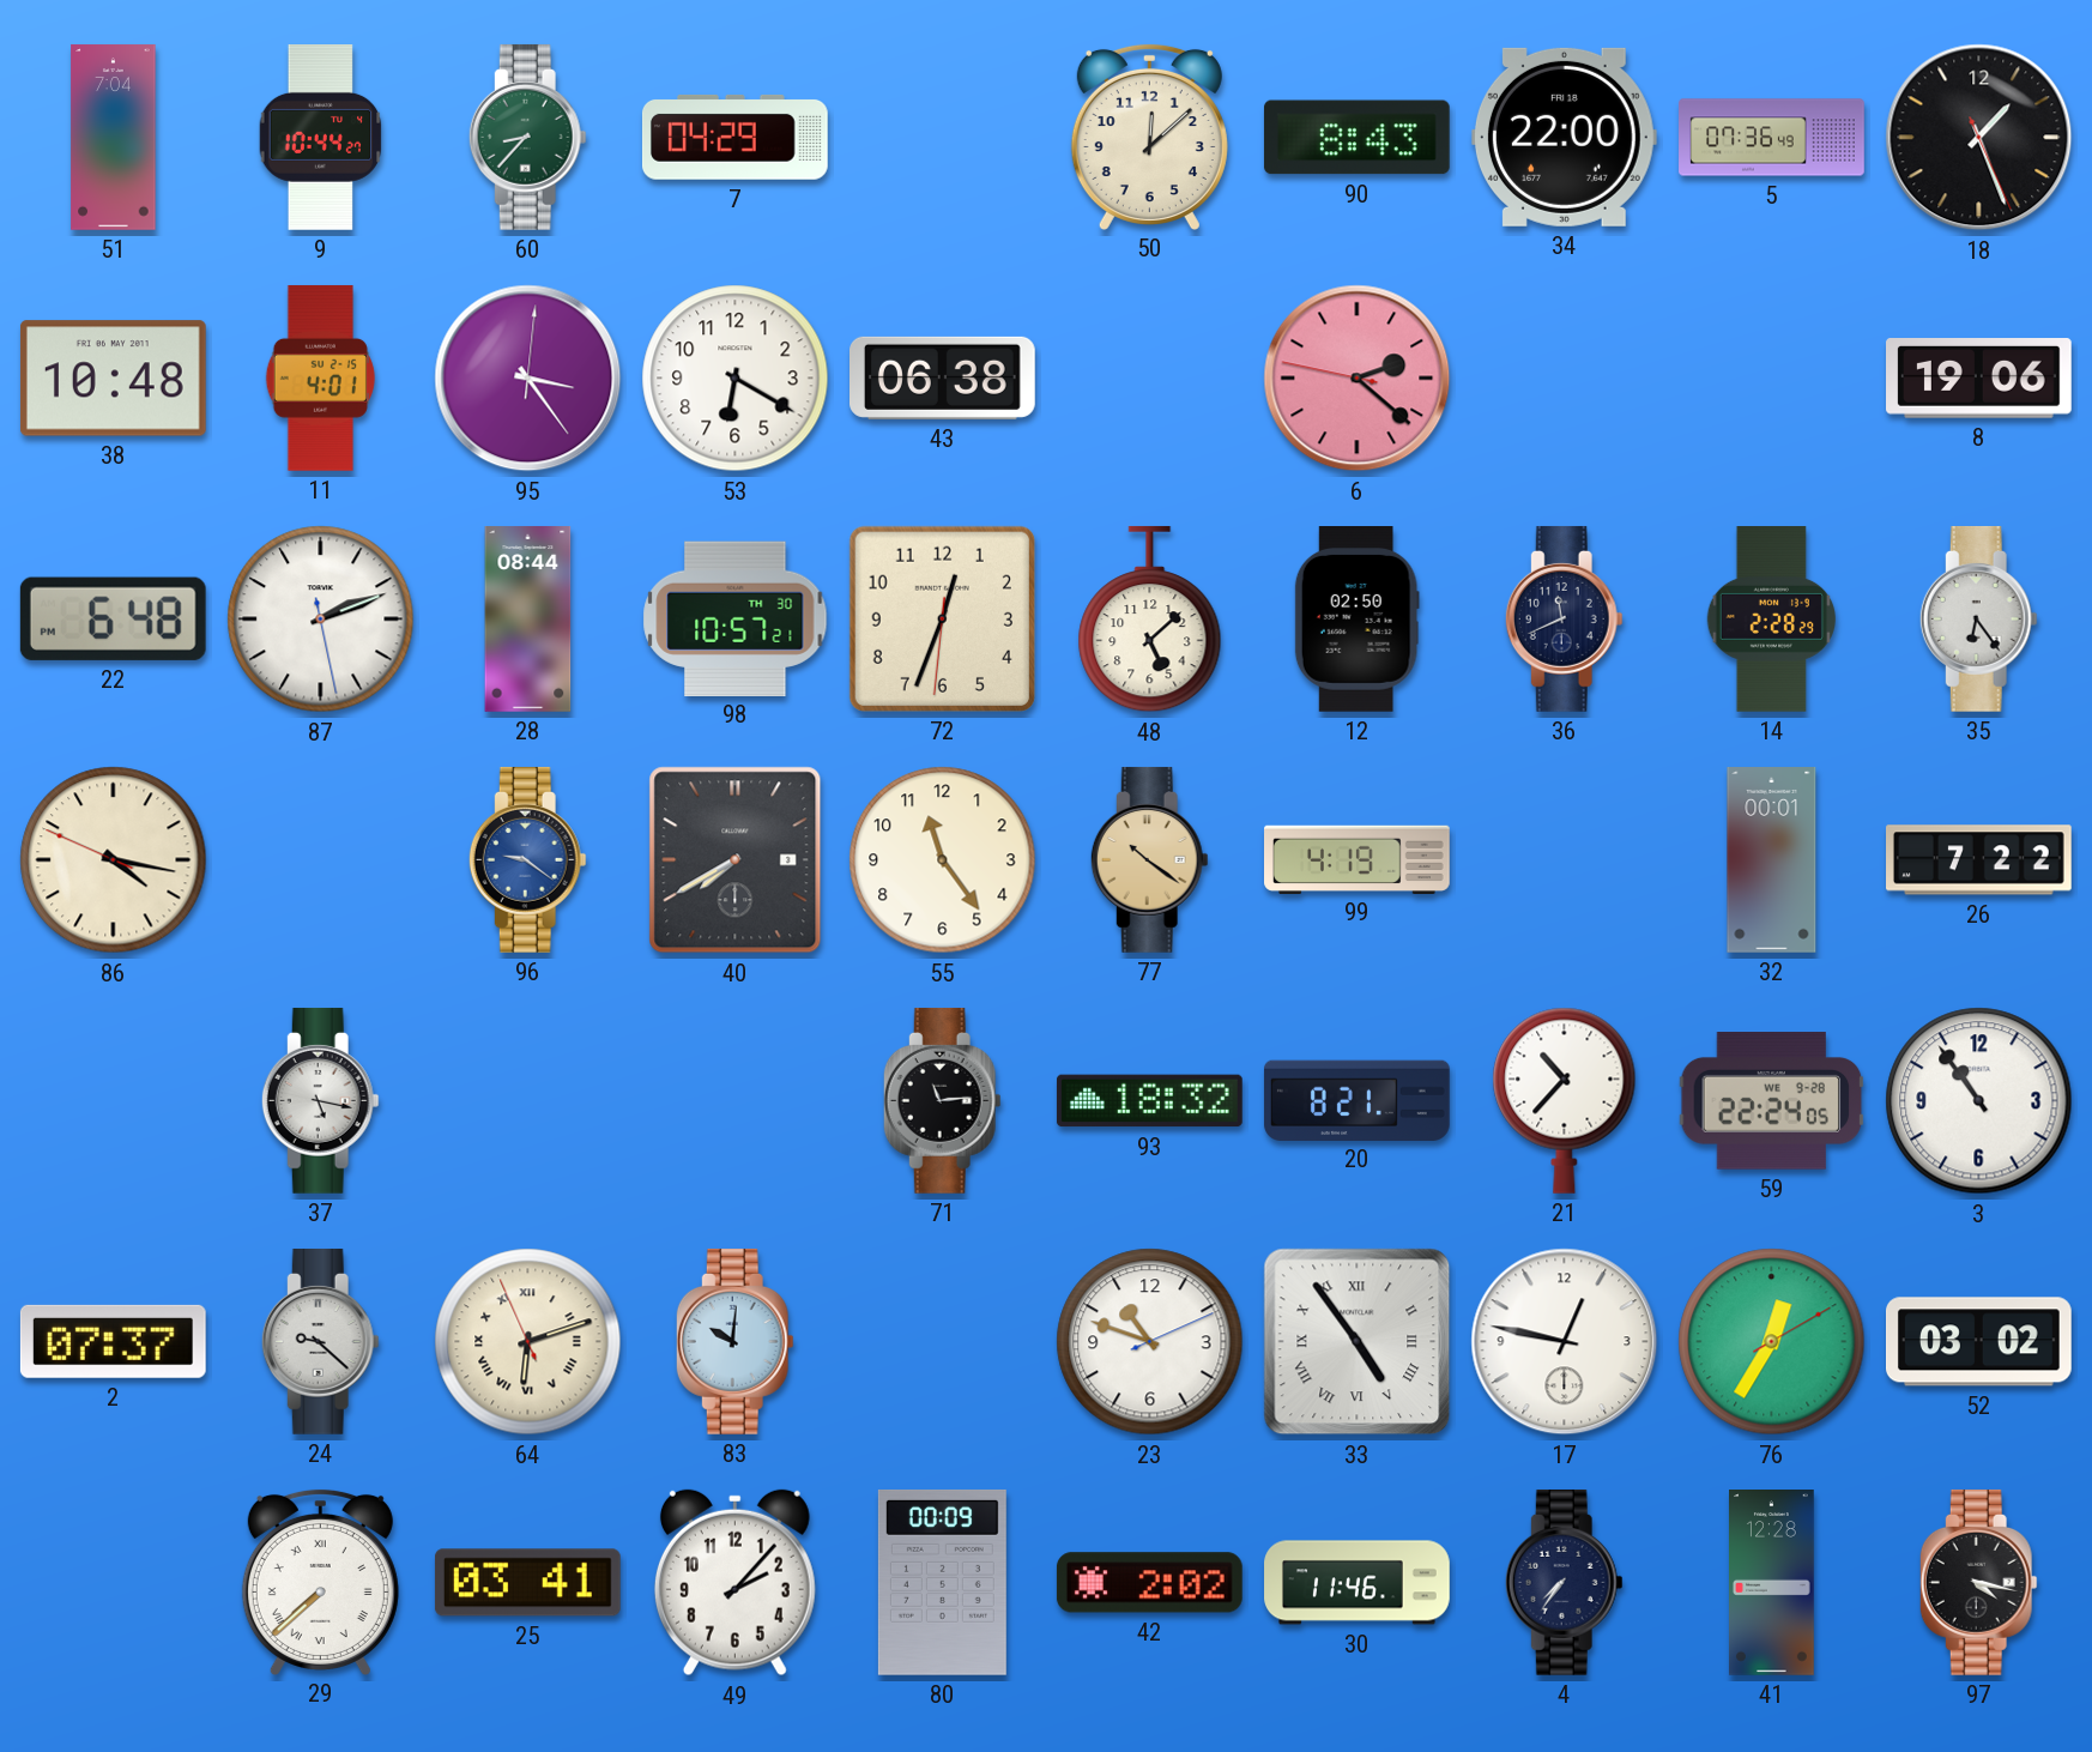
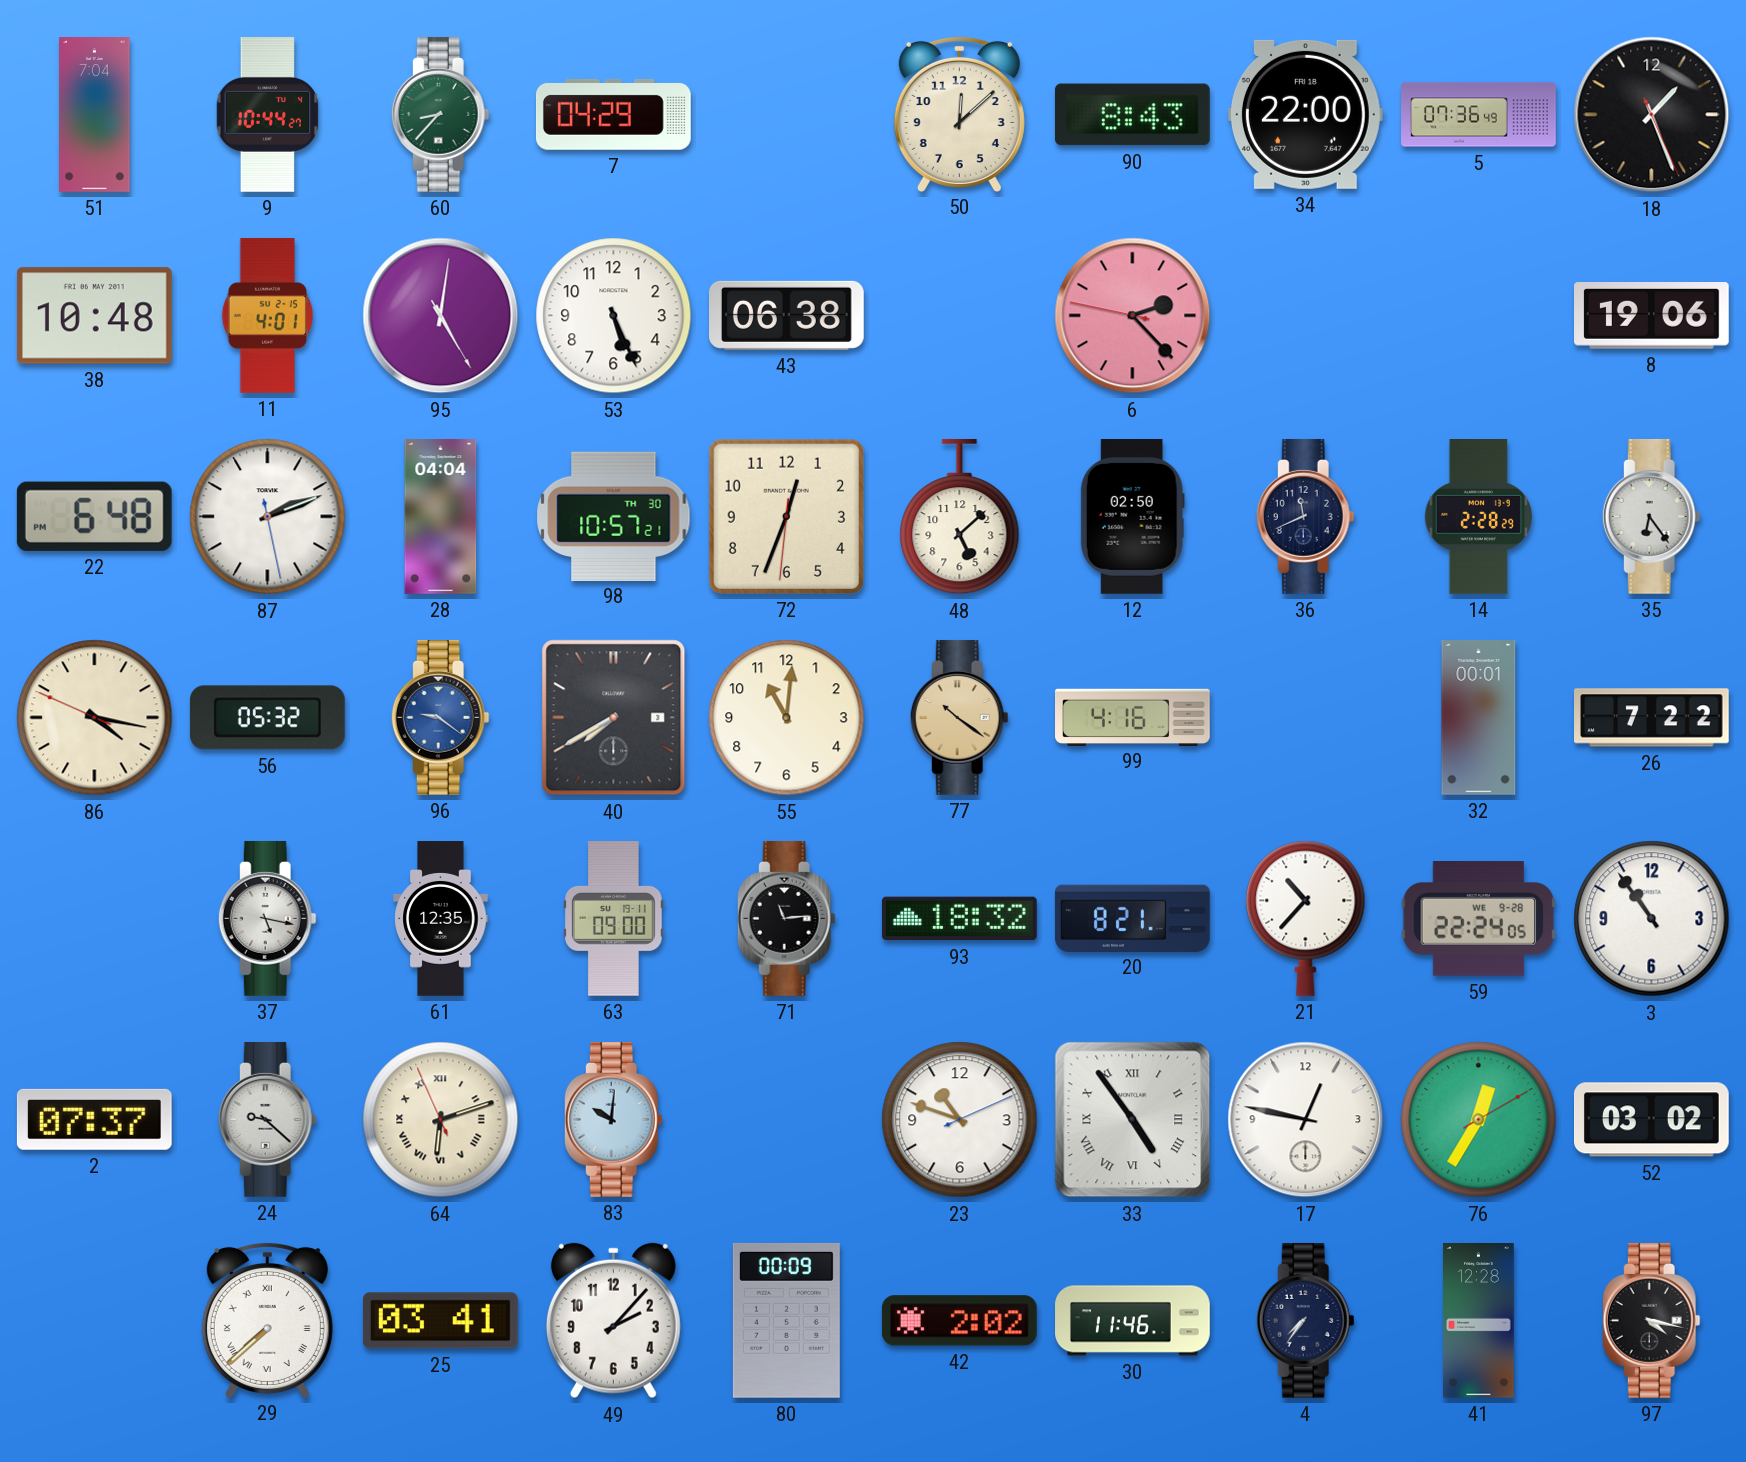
95: 3:24 -> 5:01
53: 6:20 -> 5:26
6: 2:21 -> 2:22
28: 08:44 -> 04:04
56: none -> 05:32
55: 11:24 -> 11:01
99: 4:19 -> 4:16
61: none -> 12:35
63: none -> 09:00
